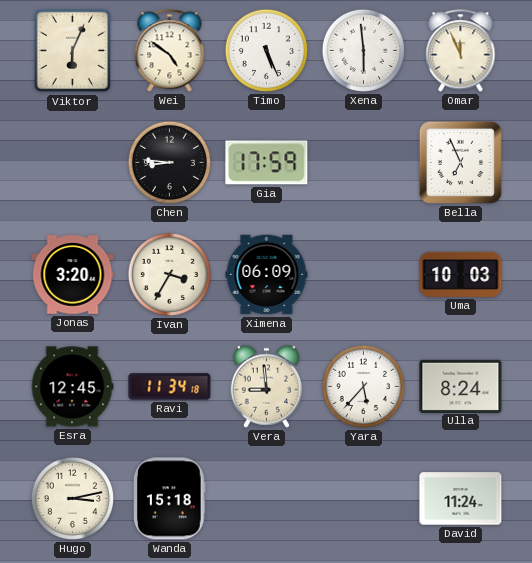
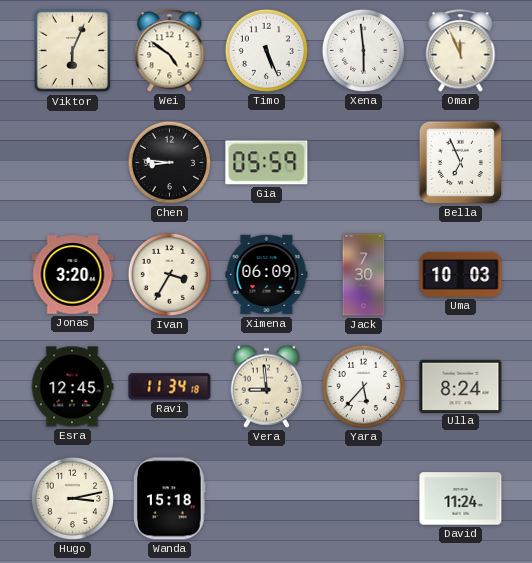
Gia: 17:59 -> 05:59
Jack: none -> 7:30
